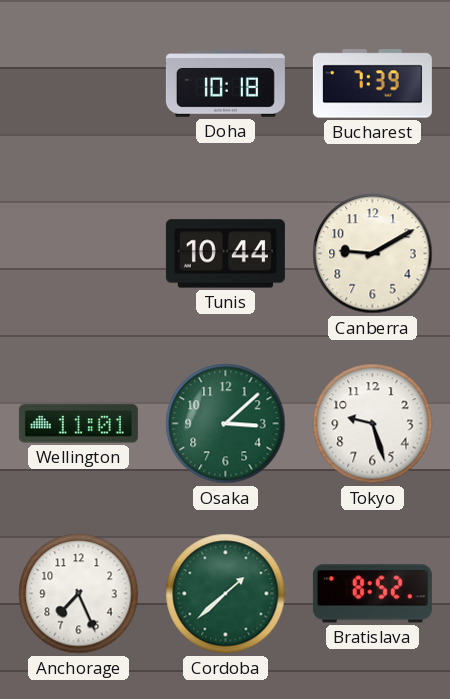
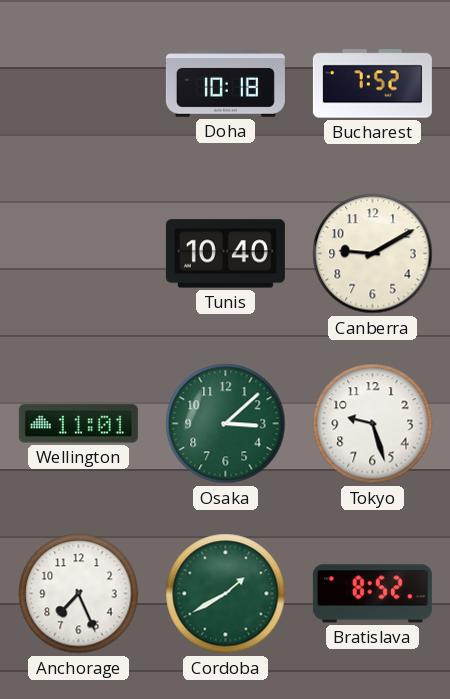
Bucharest: 7:39 -> 7:52
Tunis: 10:44 -> 10:40
Cordoba: 1:38 -> 1:40
